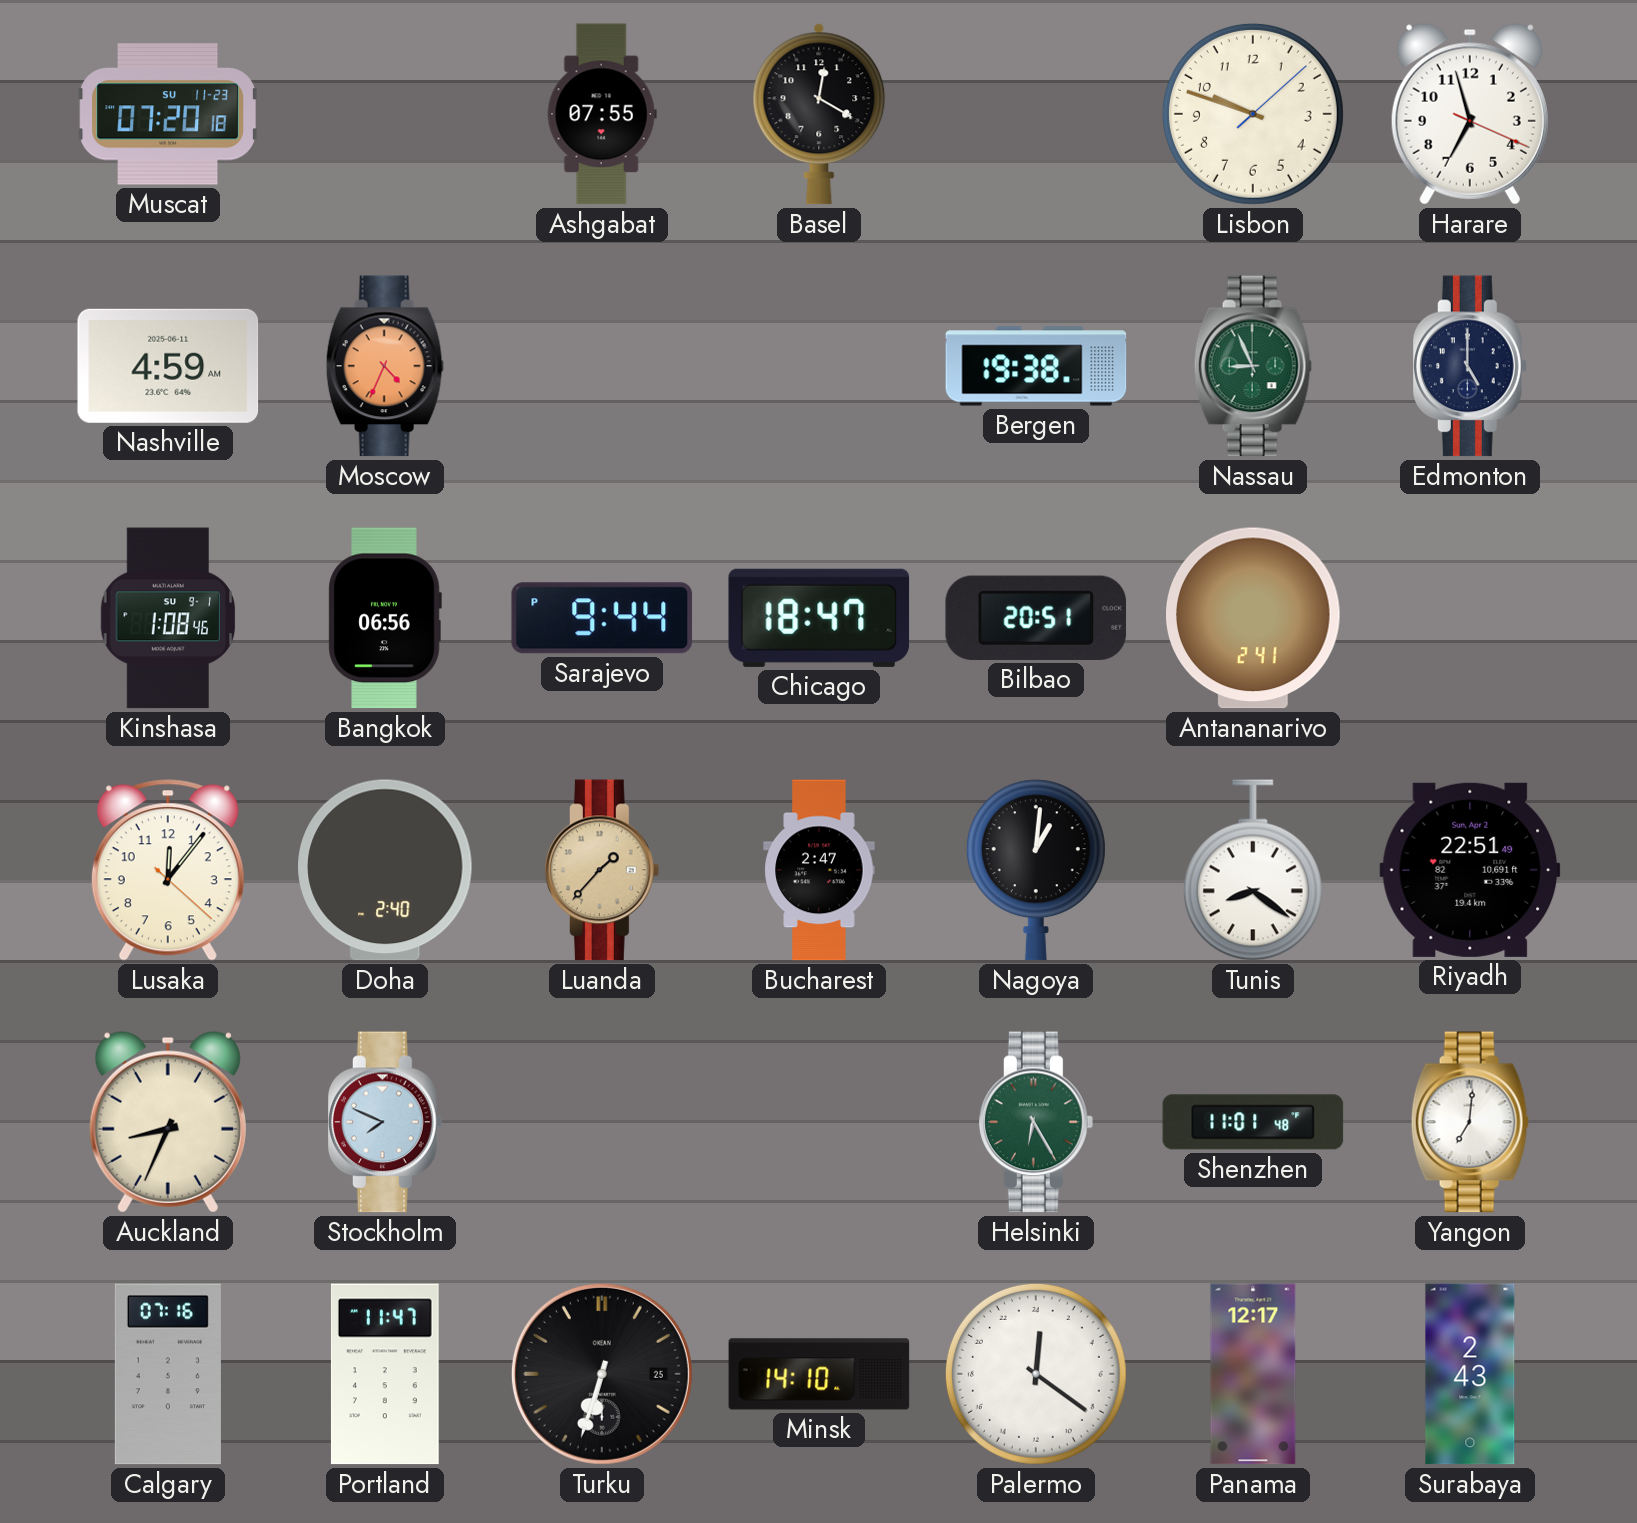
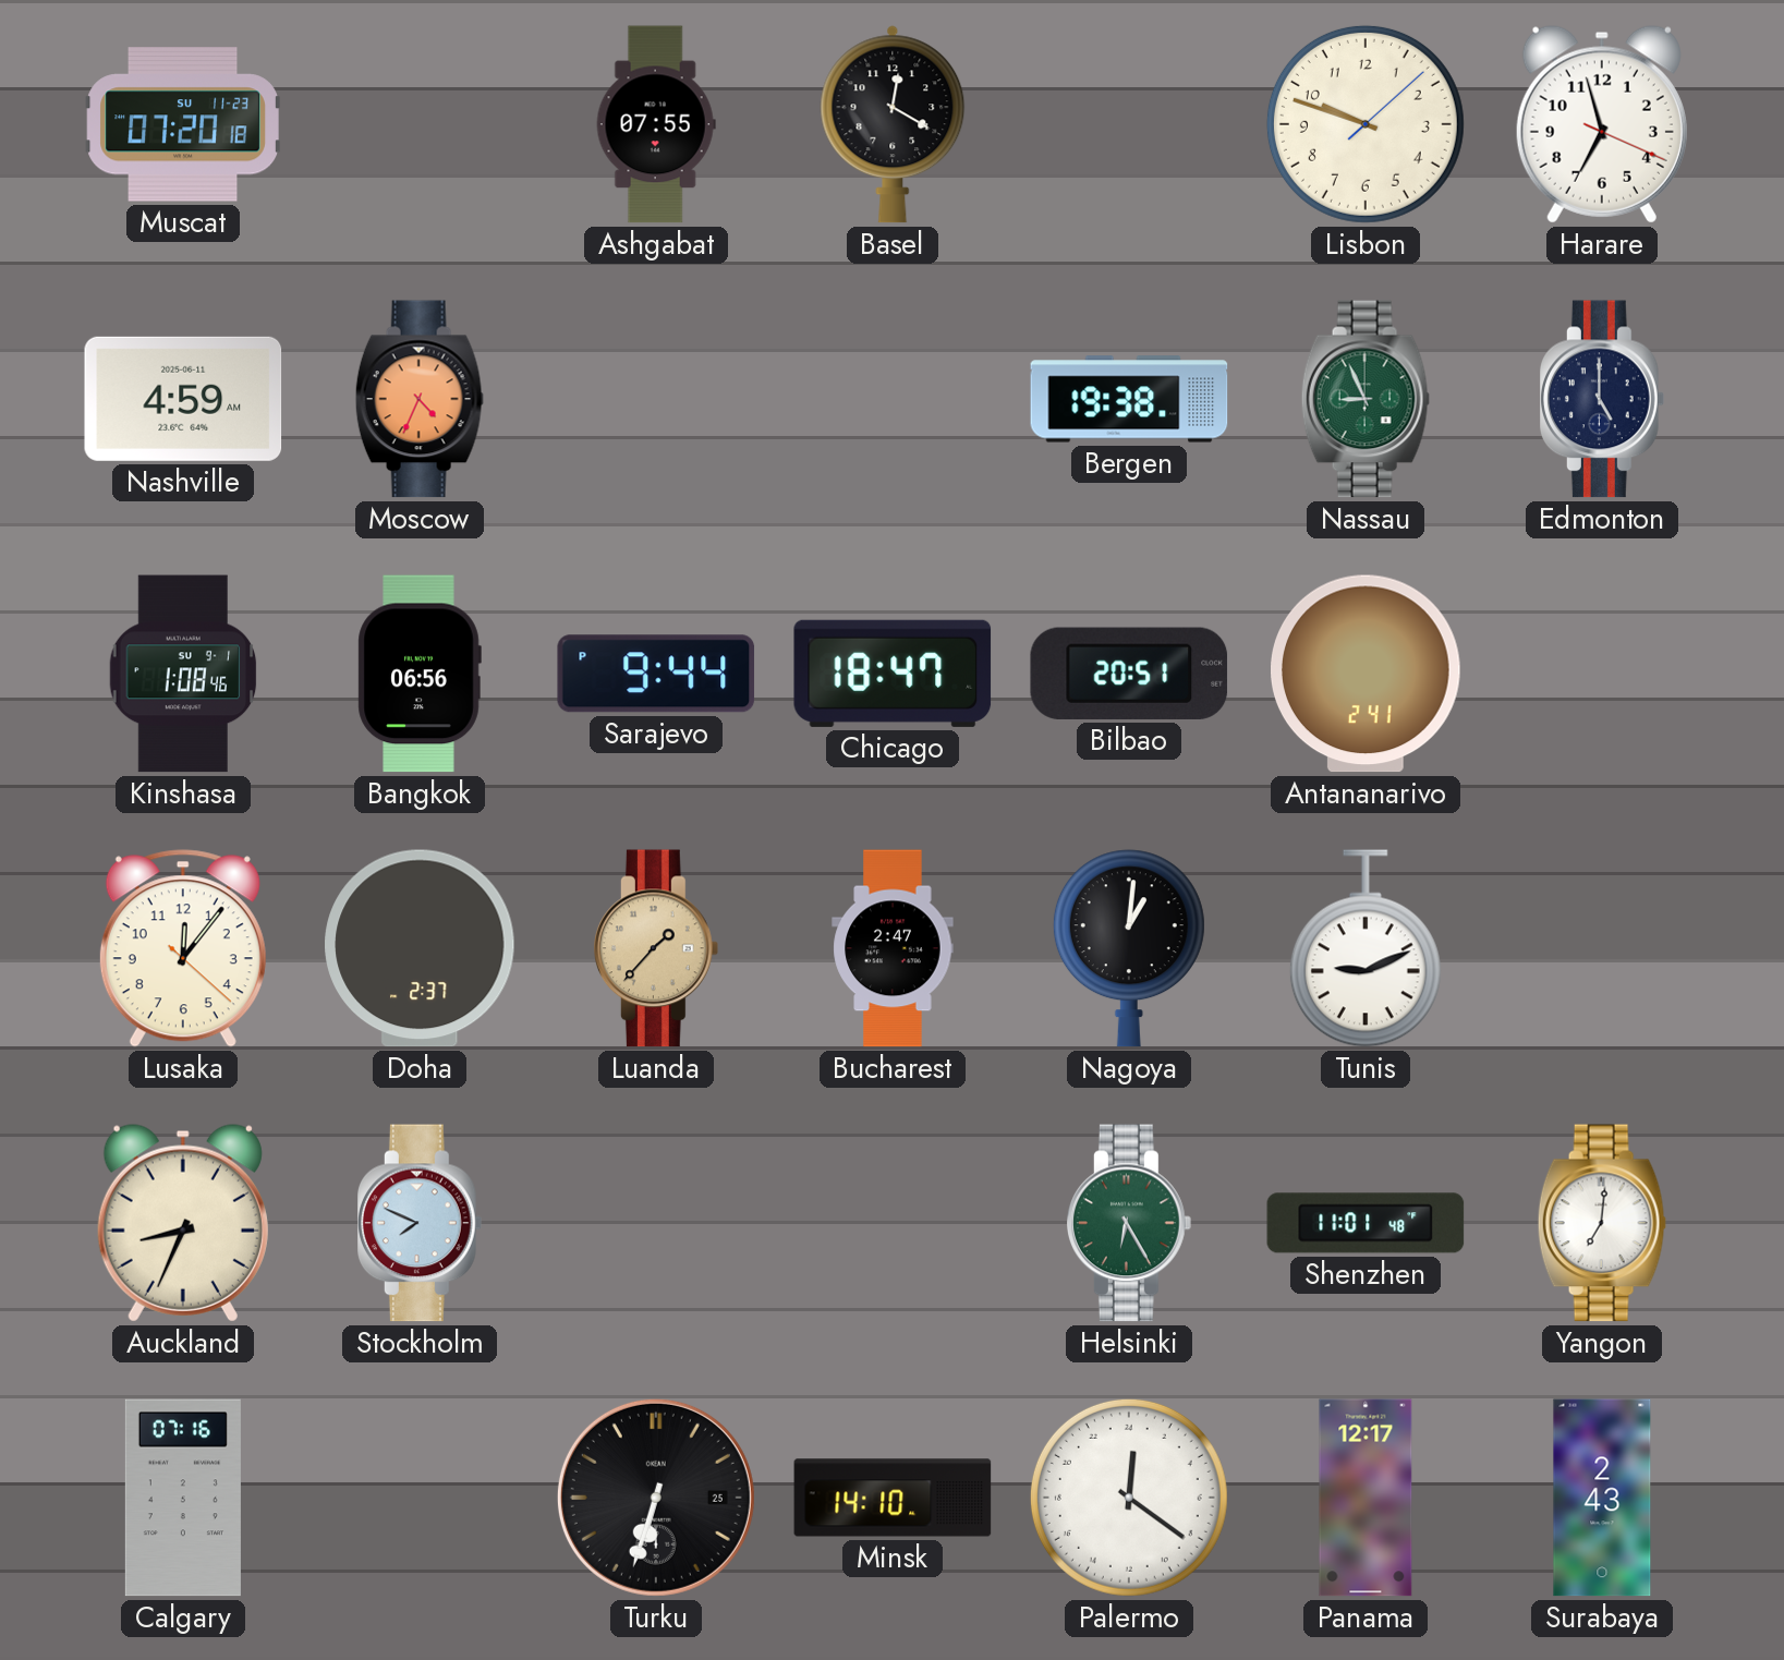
Doha: 2:40 -> 2:37
Tunis: 8:21 -> 9:11
Riyadh: 22:51 -> none
Portland: 11:47 -> none
